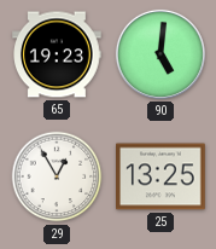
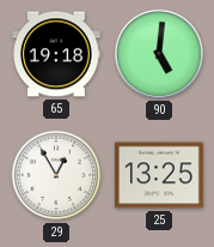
65: 19:23 -> 19:18
